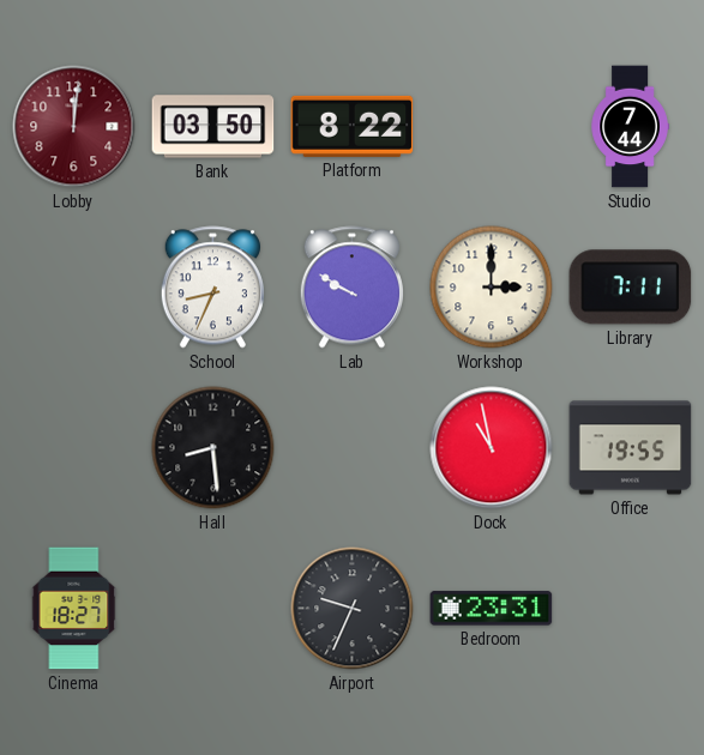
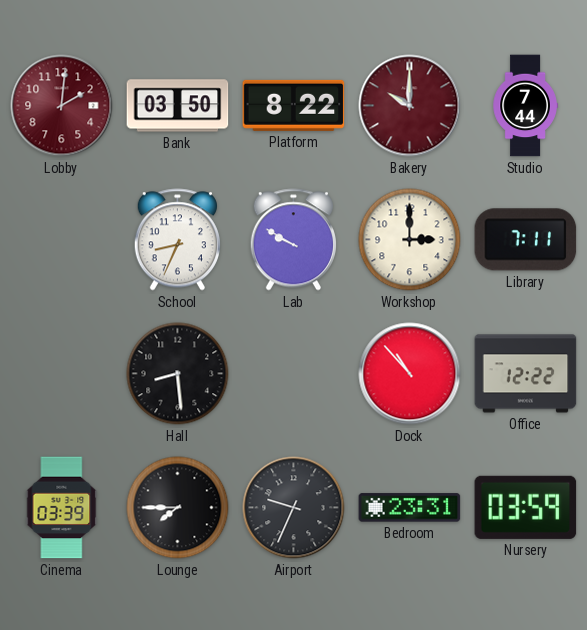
Lobby: 12:01 -> 2:01
Bakery: none -> 10:00
Dock: 10:58 -> 10:53
Office: 19:55 -> 12:22
Cinema: 18:27 -> 03:39
Lounge: none -> 7:45
Nursery: none -> 03:59
